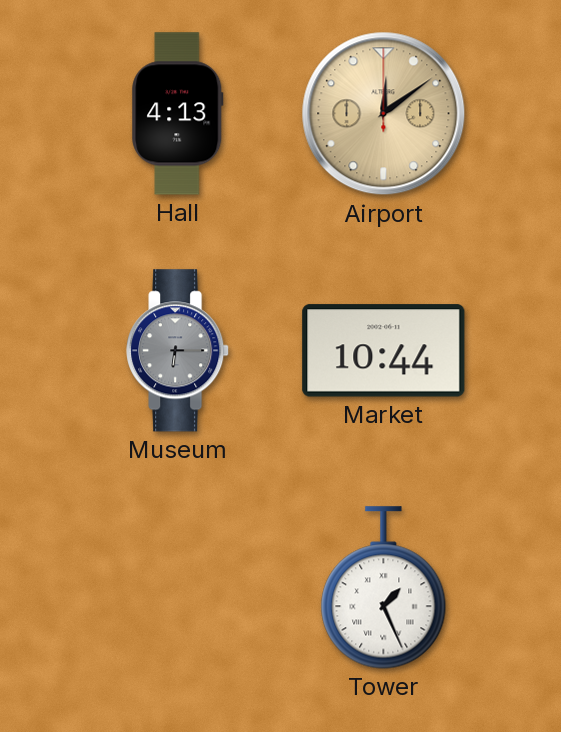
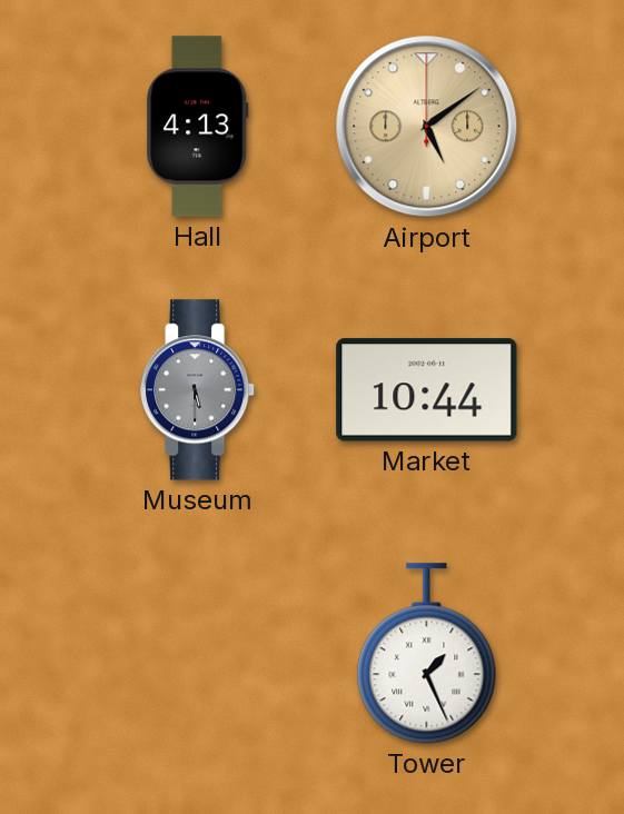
Airport: 12:09 -> 5:09
Museum: 6:15 -> 5:30
